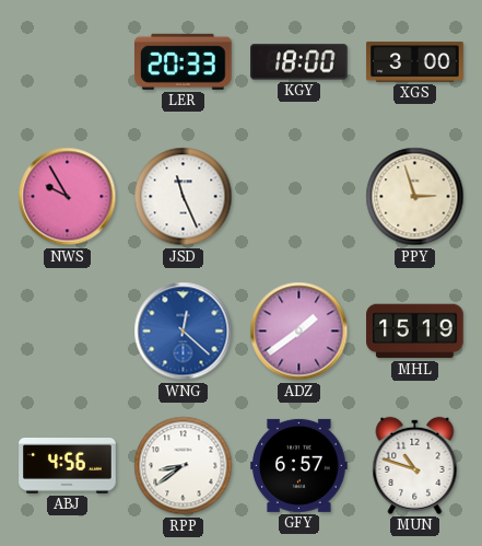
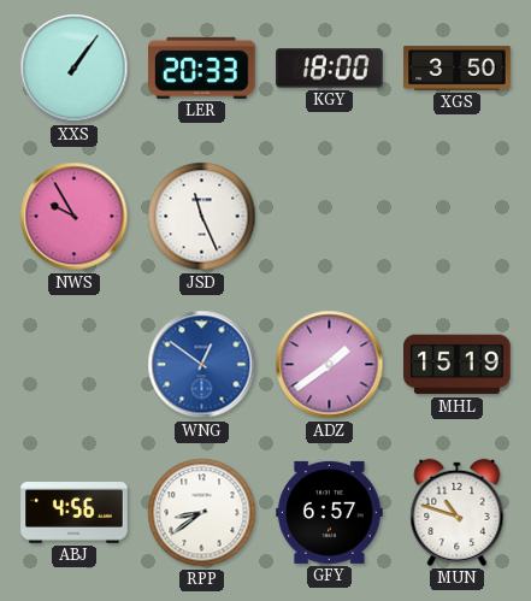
XXS: none -> 1:06
XGS: 3:00 -> 3:50
PPY: 2:57 -> none
WNG: 12:22 -> 12:51
